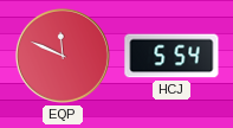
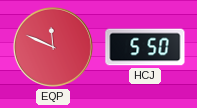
HCJ: 5:54 -> 5:50
